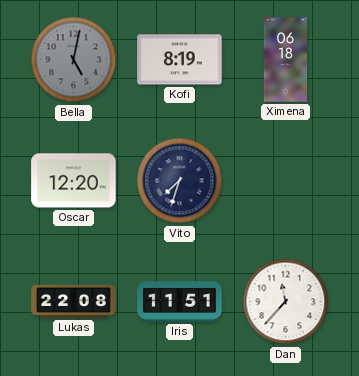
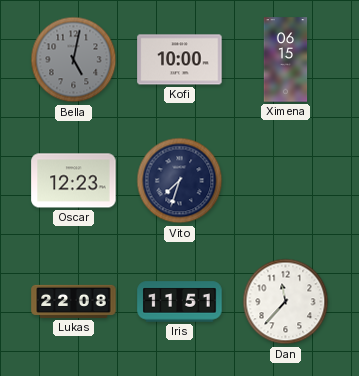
Kofi: 8:19 -> 10:00
Ximena: 06:18 -> 06:15
Oscar: 12:20 -> 12:23
